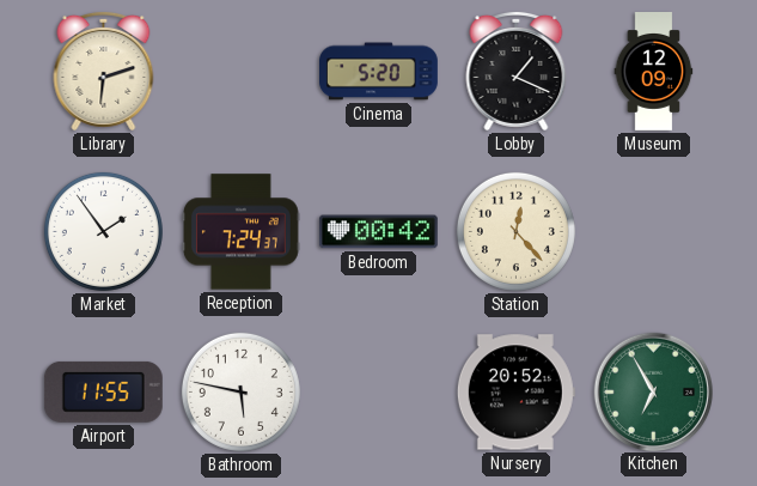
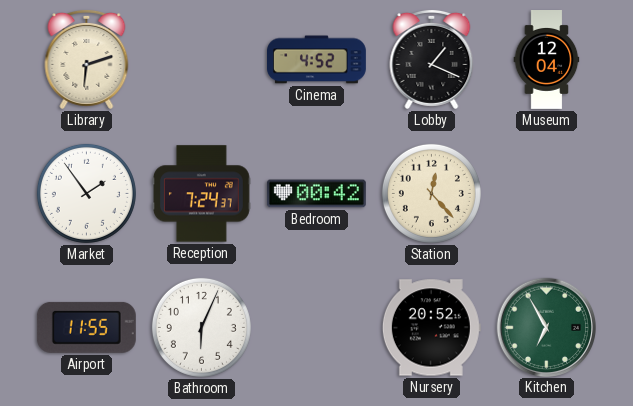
Cinema: 5:20 -> 4:52
Museum: 12:09 -> 12:04
Bathroom: 5:47 -> 6:04
